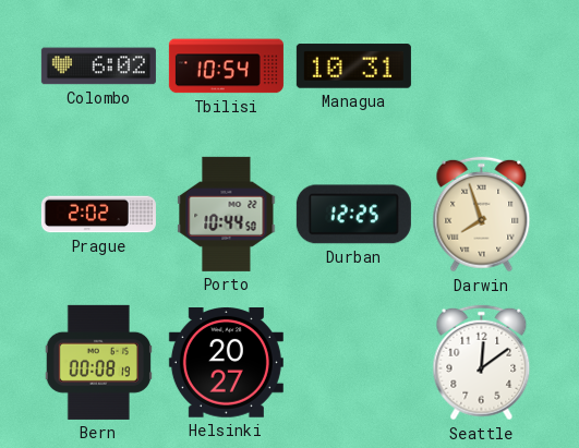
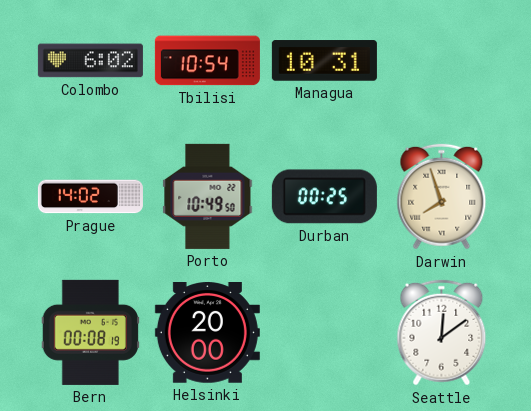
Prague: 2:02 -> 14:02
Porto: 10:44 -> 10:49
Durban: 12:25 -> 00:25
Helsinki: 20:27 -> 20:00
